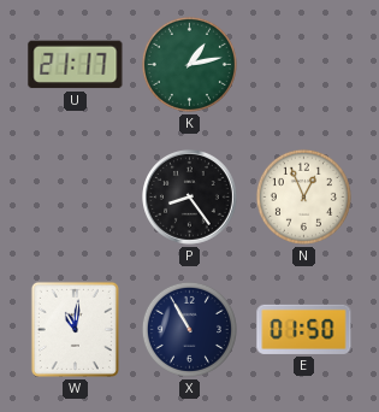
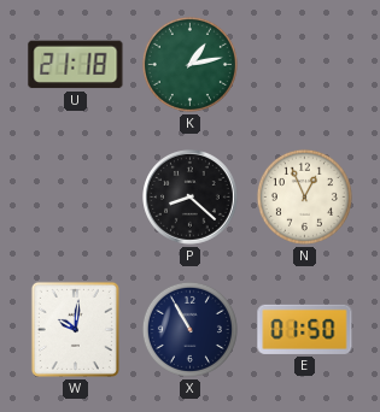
U: 21:17 -> 21:18
P: 8:24 -> 8:22
W: 11:01 -> 10:01
